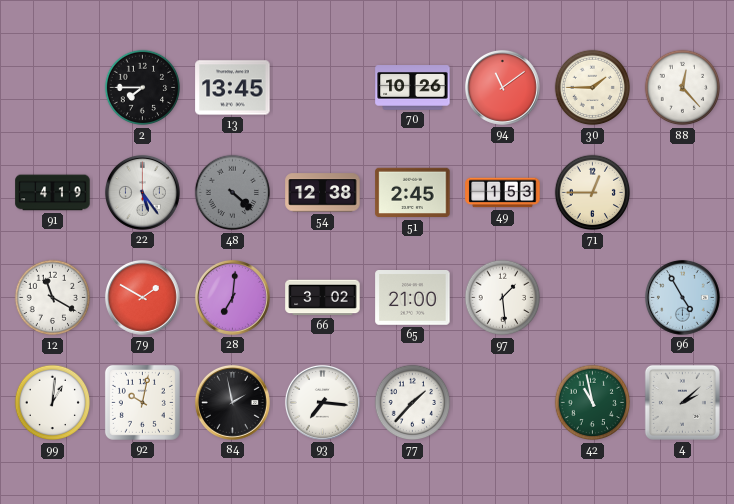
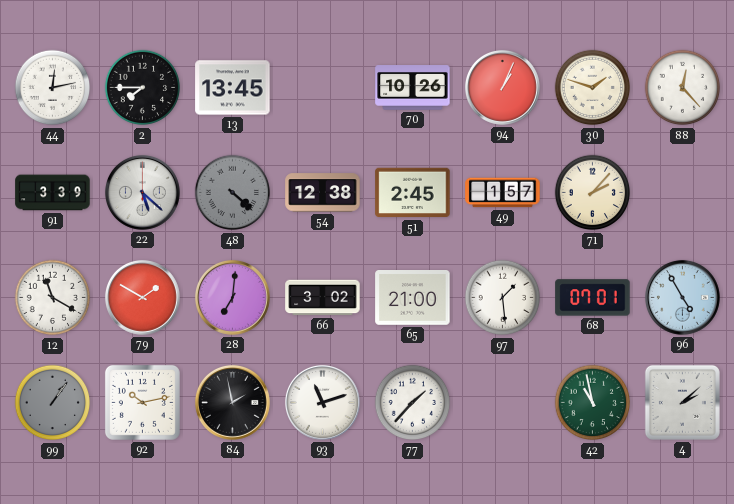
44: none -> 12:13
94: 11:09 -> 1:04
30: 1:45 -> 1:48
91: 4:19 -> 3:39
22: 5:24 -> 5:22
49: 1:53 -> 1:57
71: 12:45 -> 2:07
68: none -> 07:01
99: 1:01 -> 1:06
99 dial: white -> grey
92: 10:02 -> 10:13
93: 7:16 -> 11:12
